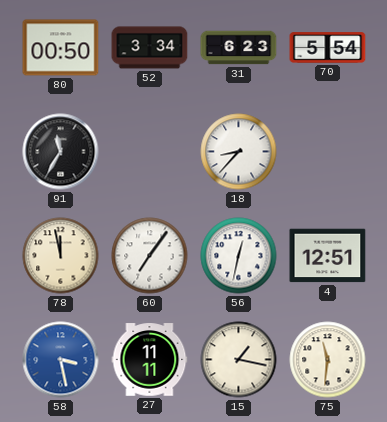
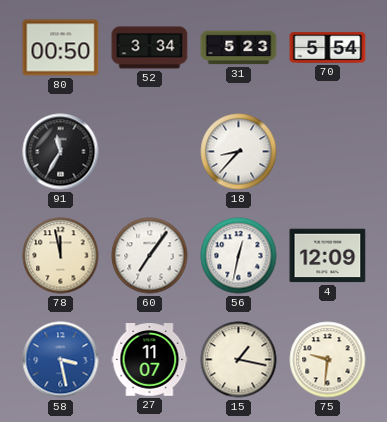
31: 6:23 -> 5:23
4: 12:51 -> 12:09
27: 11:11 -> 11:07
75: 11:31 -> 9:31
